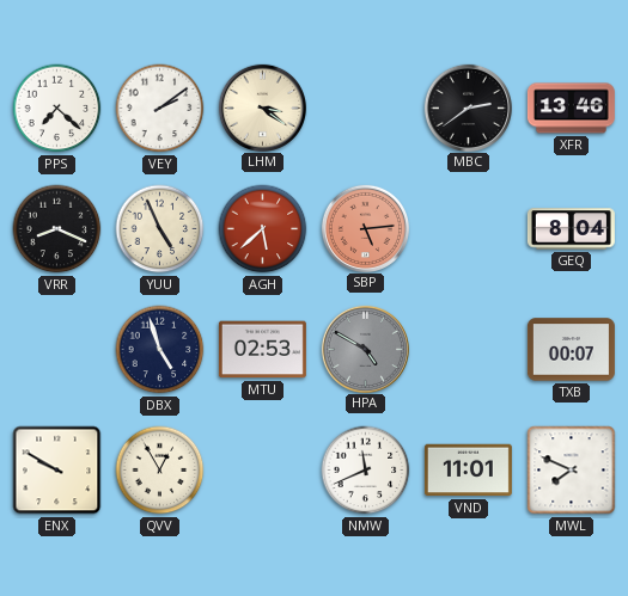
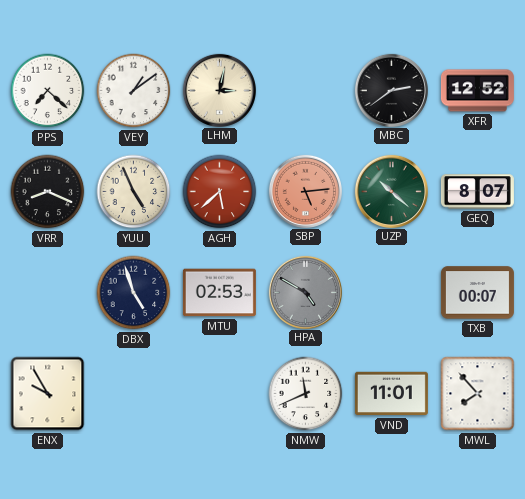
VEY: 2:09 -> 1:09
LHM: 3:21 -> 3:02
XFR: 13:46 -> 12:52
UZP: none -> 10:22
GEQ: 8:04 -> 8:07
ENX: 9:50 -> 9:55
QVV: 12:55 -> none
MWL: 7:49 -> 7:53
